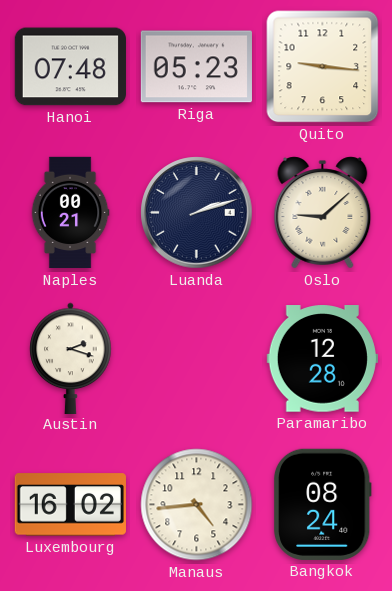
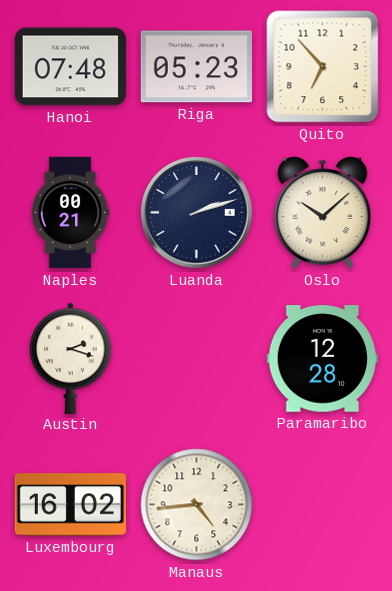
Quito: 9:16 -> 6:53
Oslo: 9:08 -> 10:08
Bangkok: 08:24 -> none
